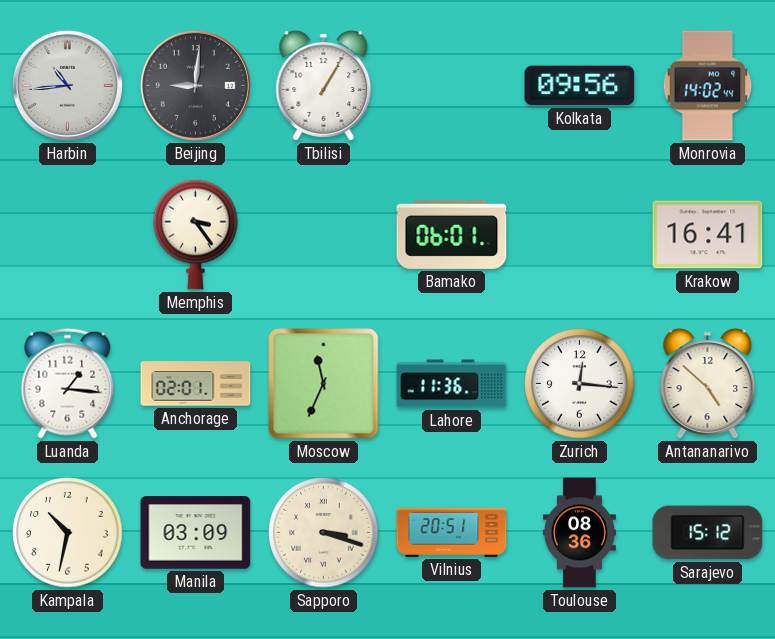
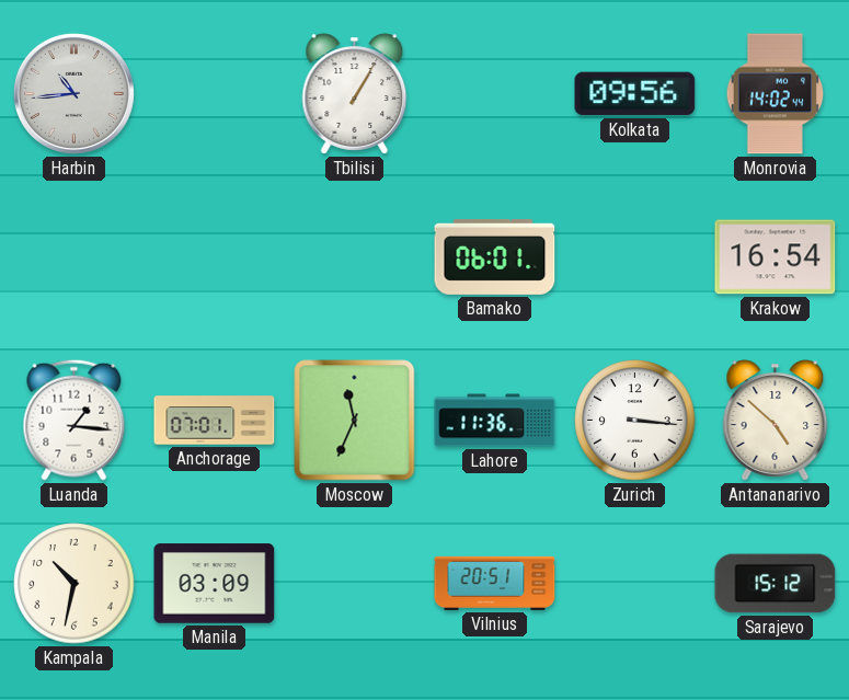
Beijing: 9:01 -> none
Memphis: 3:24 -> none
Krakow: 16:41 -> 16:54
Anchorage: 02:01 -> 07:01
Zurich: 12:16 -> 3:16
Sapporo: 3:18 -> none
Toulouse: 08:36 -> none
